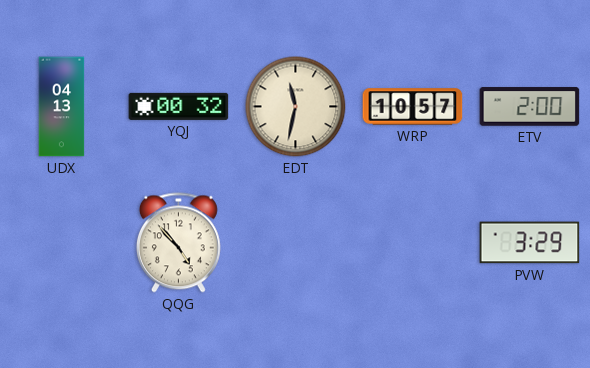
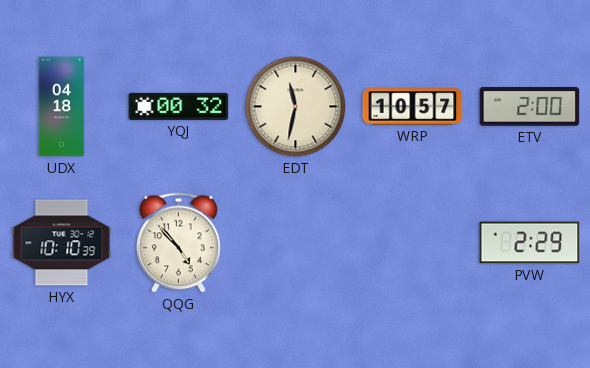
UDX: 04:13 -> 04:18
HYX: none -> 10:10
PVW: 3:29 -> 2:29
